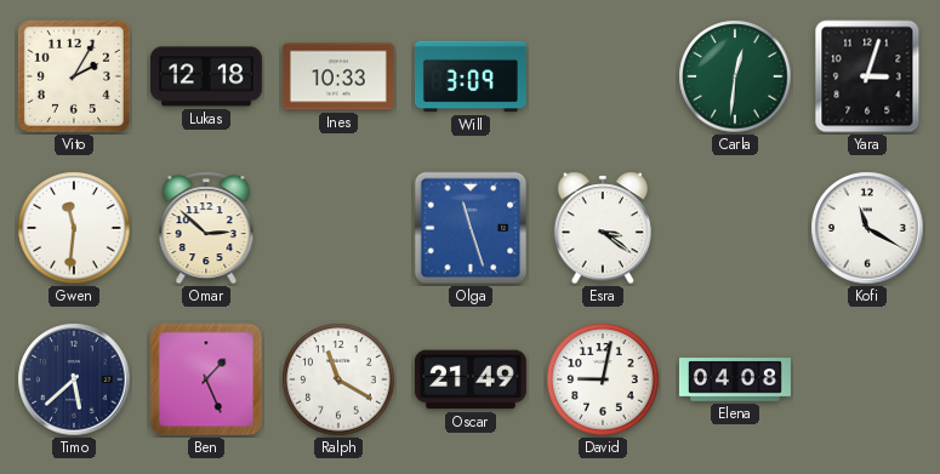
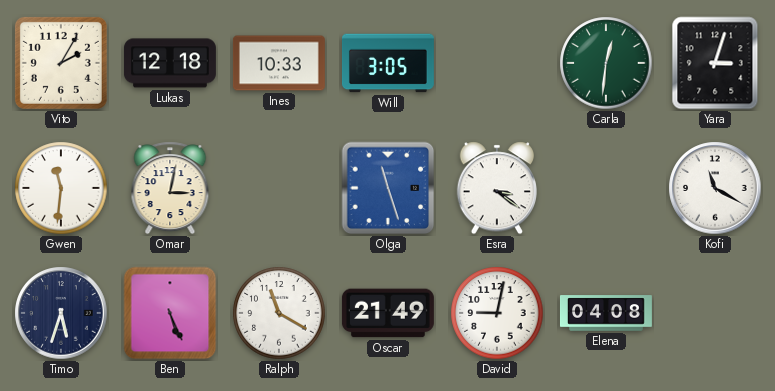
Will: 3:09 -> 3:05
Omar: 2:52 -> 3:02
Timo: 5:38 -> 5:33
Ben: 1:26 -> 5:26
